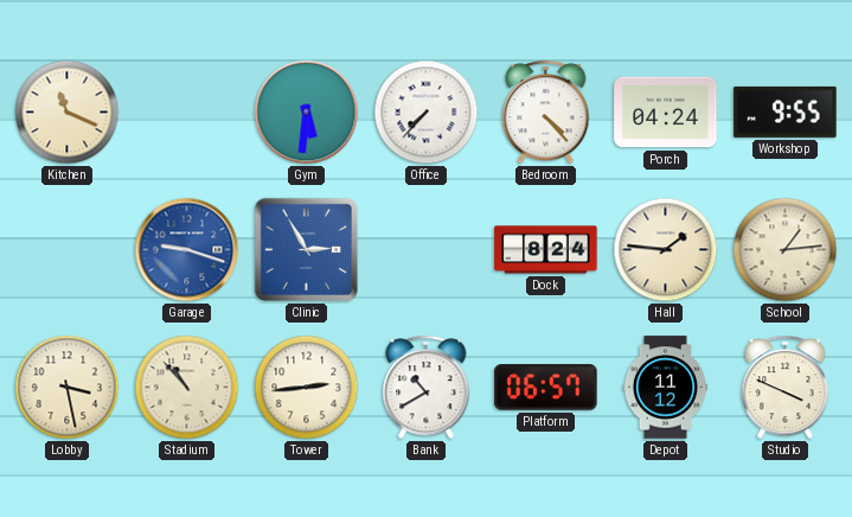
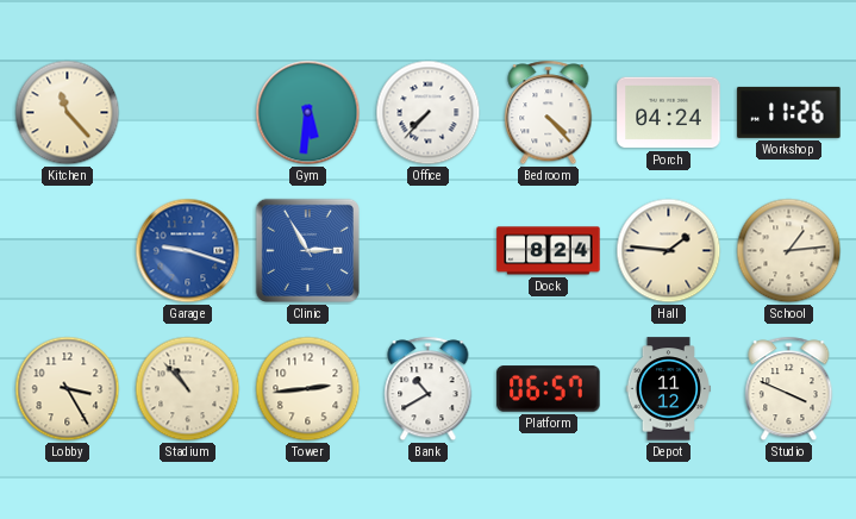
Kitchen: 11:19 -> 11:23
Workshop: 9:55 -> 11:26
Lobby: 3:28 -> 3:25
